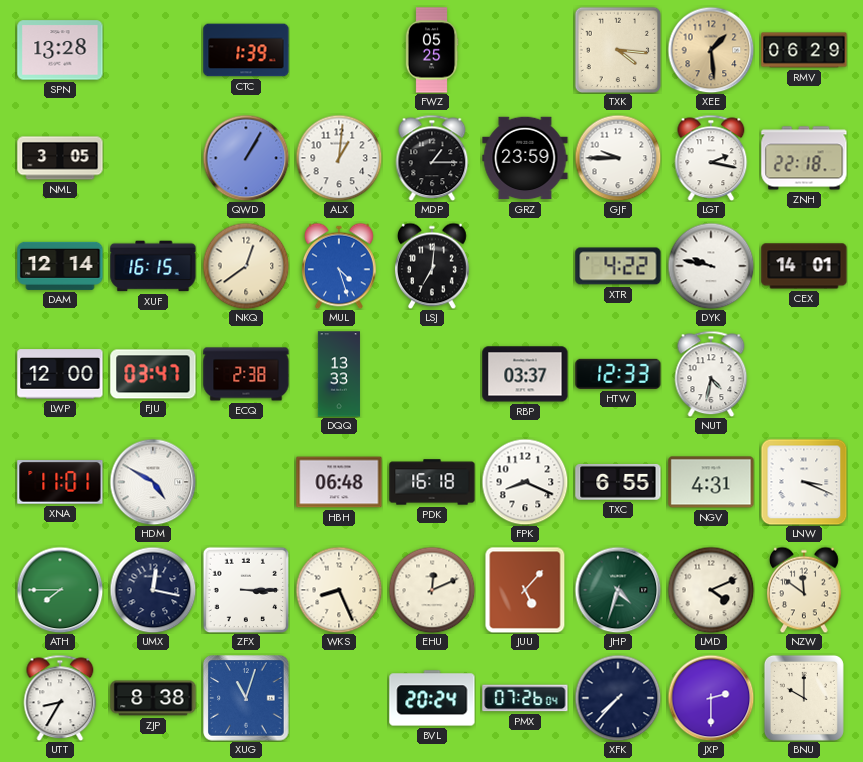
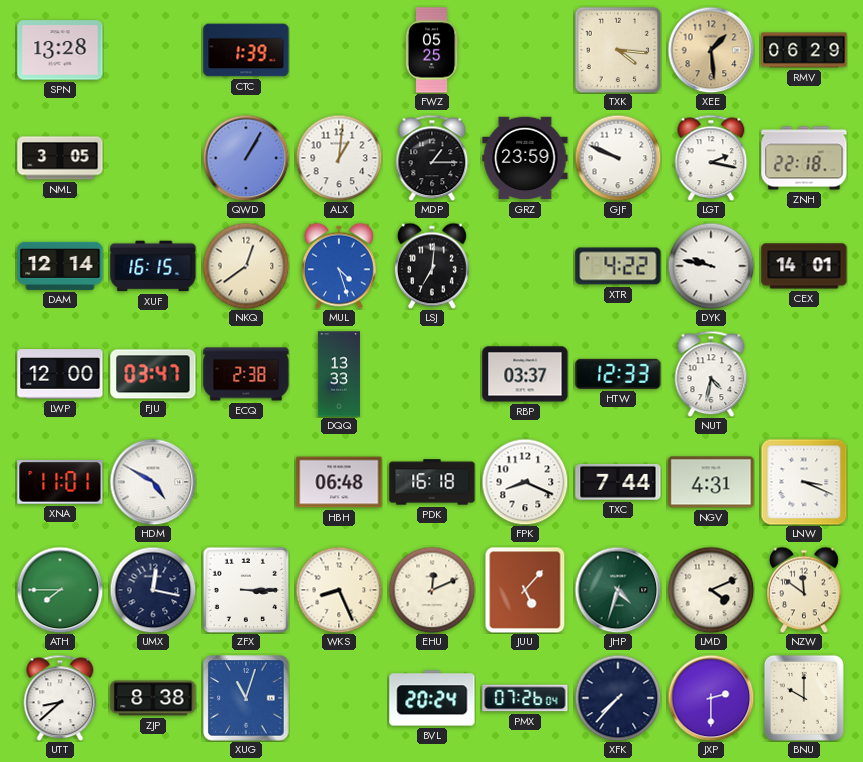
GJF: 9:45 -> 9:49
TXC: 6:55 -> 7:44
UTT: 8:35 -> 8:38
